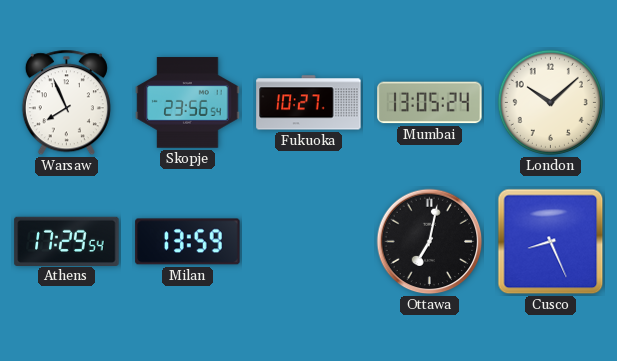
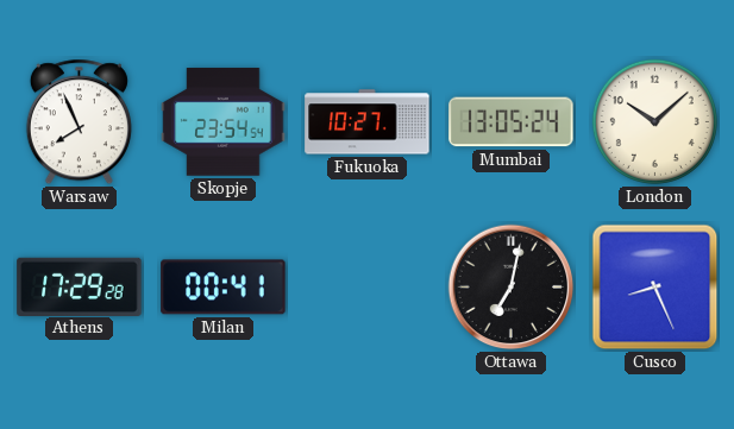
Skopje: 23:56 -> 23:54
Athens: 17:29:54 -> 17:29:28
Milan: 13:59 -> 00:41
